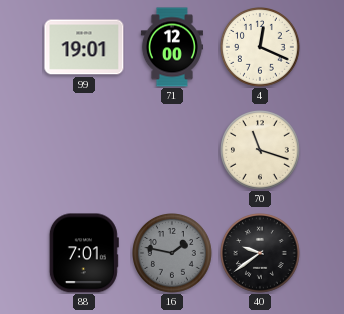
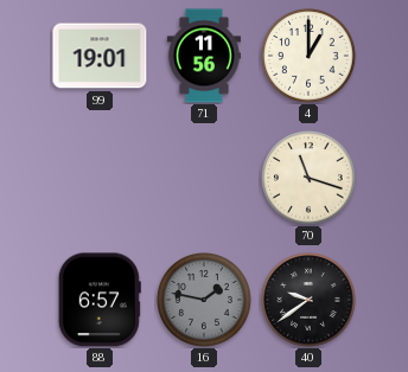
71: 12:00 -> 11:56
4: 12:19 -> 1:00
88: 7:01 -> 6:57
